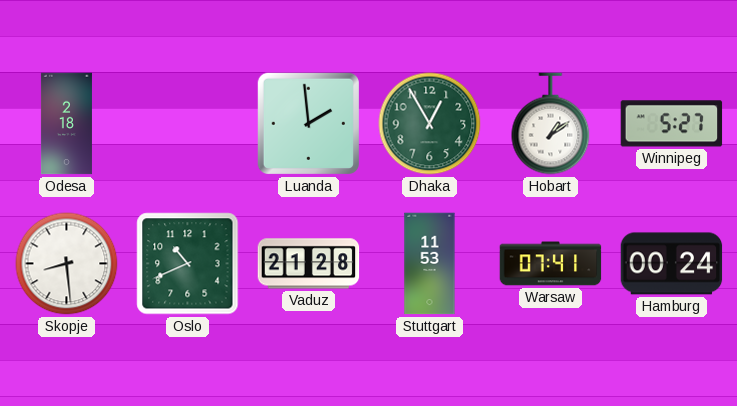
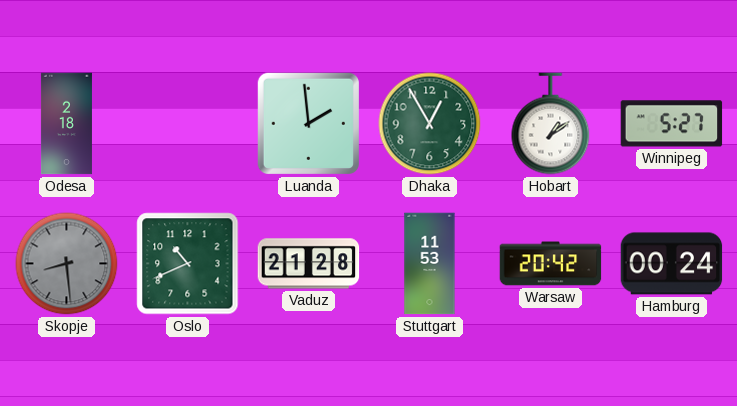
Skopje dial: white -> grey
Warsaw: 07:41 -> 20:42
